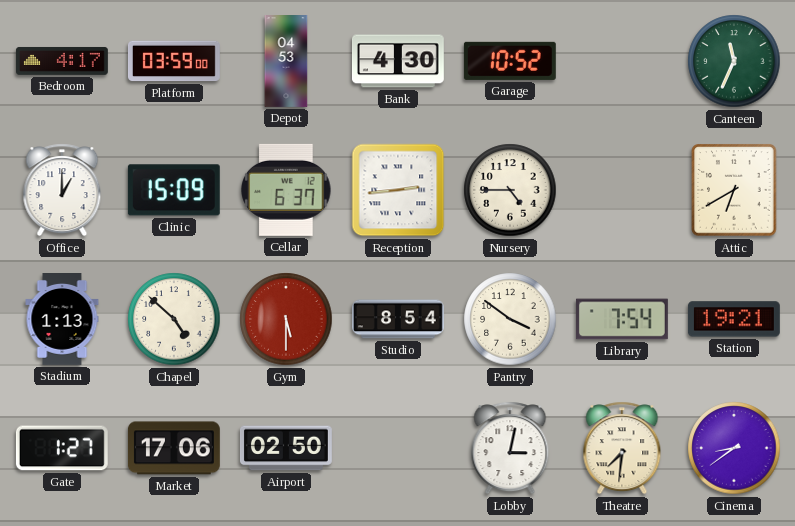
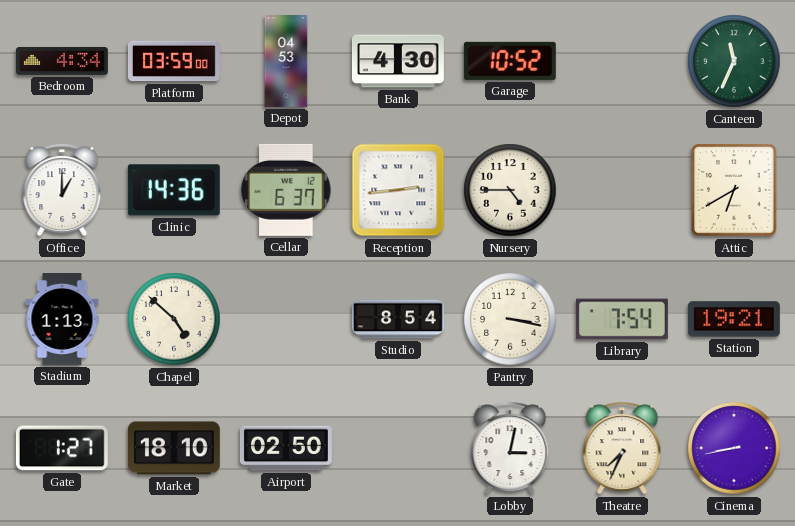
Bedroom: 4:17 -> 4:34
Clinic: 15:09 -> 14:36
Gym: 5:30 -> none
Pantry: 3:51 -> 3:17
Market: 17:06 -> 18:10
Theatre: 7:31 -> 7:34
Cinema: 8:39 -> 8:43
